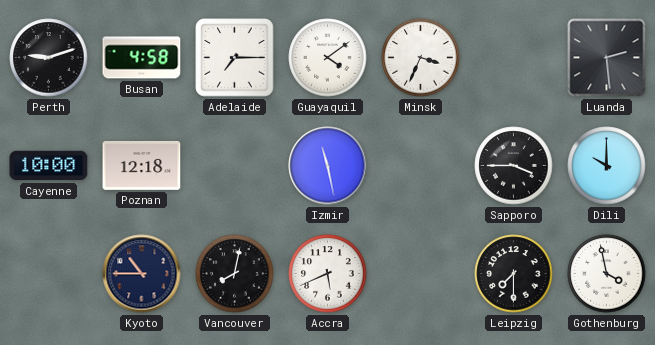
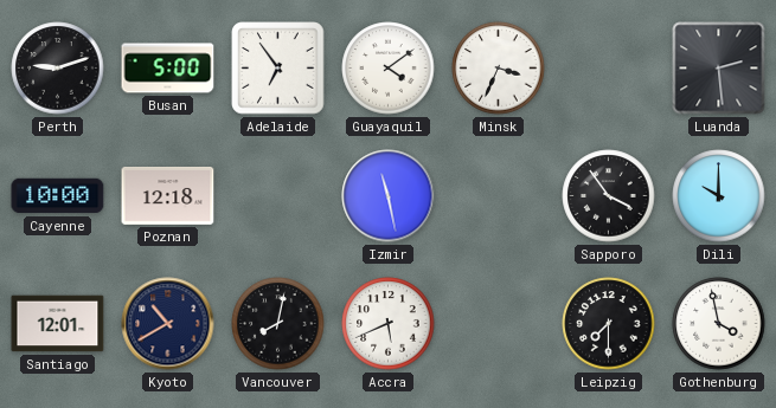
Busan: 4:58 -> 5:00
Adelaide: 7:15 -> 6:54
Sapporo: 3:45 -> 3:54
Santiago: none -> 12:01
Kyoto: 10:45 -> 10:40
